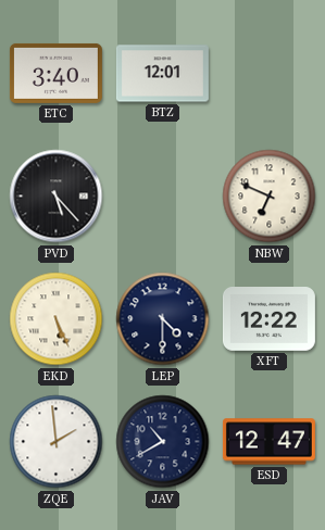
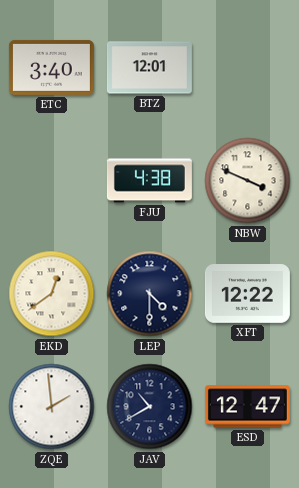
PVD: 5:23 -> none
FJU: none -> 4:38
NBW: 6:49 -> 3:49
EKD: 5:26 -> 12:39
